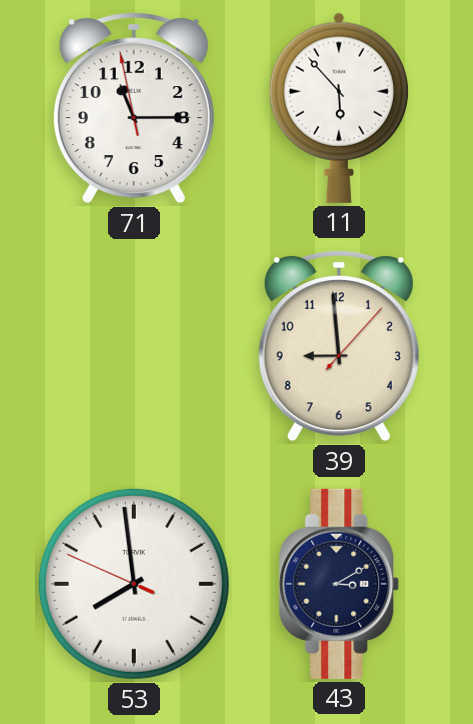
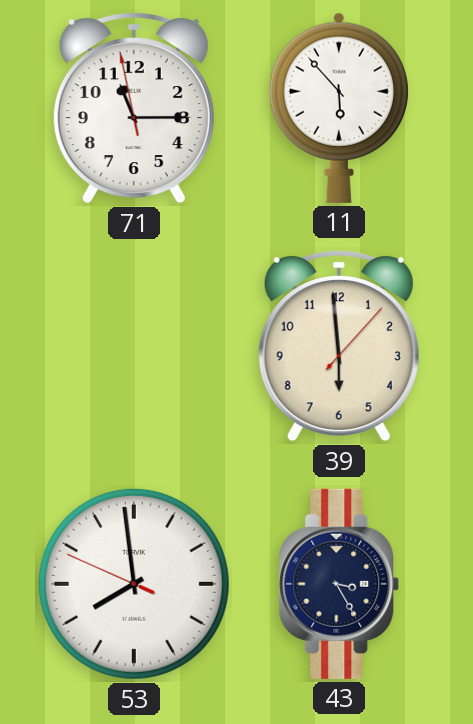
39: 8:59 -> 5:59
43: 3:10 -> 3:25
